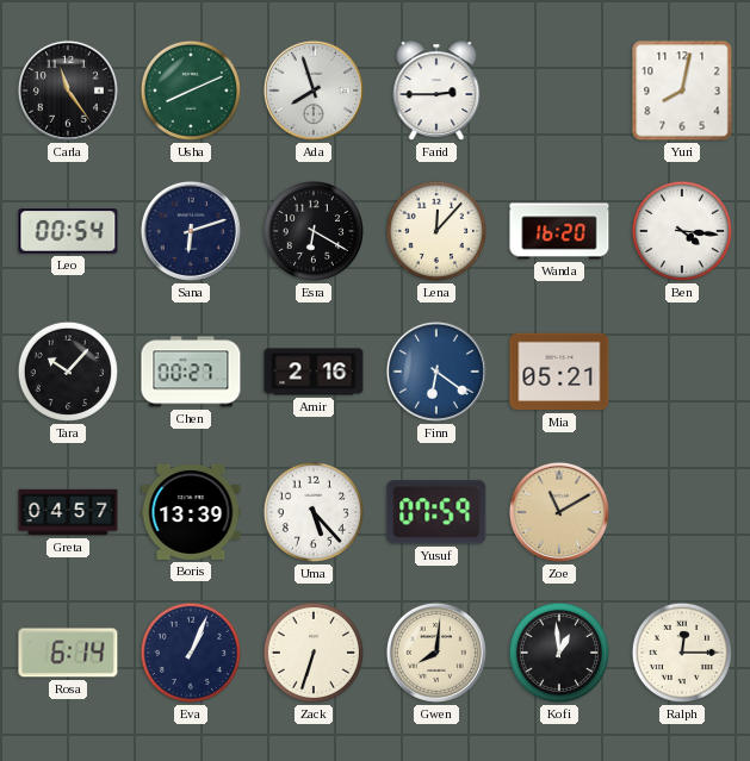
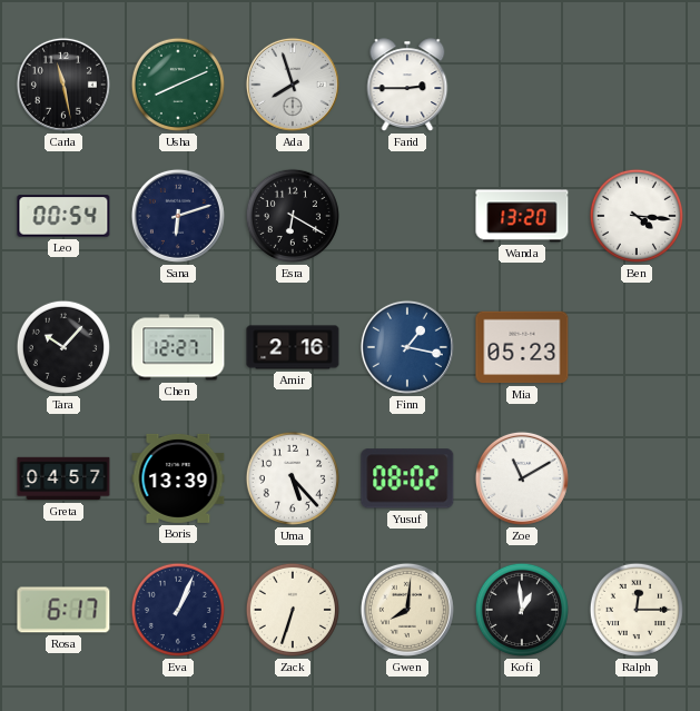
Carla: 11:24 -> 11:28
Yuri: 8:02 -> none
Lena: 12:07 -> none
Wanda: 16:20 -> 13:20
Chen: 00:27 -> 12:27
Finn: 6:21 -> 1:17
Mia: 05:21 -> 05:23
Yusuf: 07:59 -> 08:02
Zoe dial: champagne -> white
Rosa: 6:14 -> 6:17
